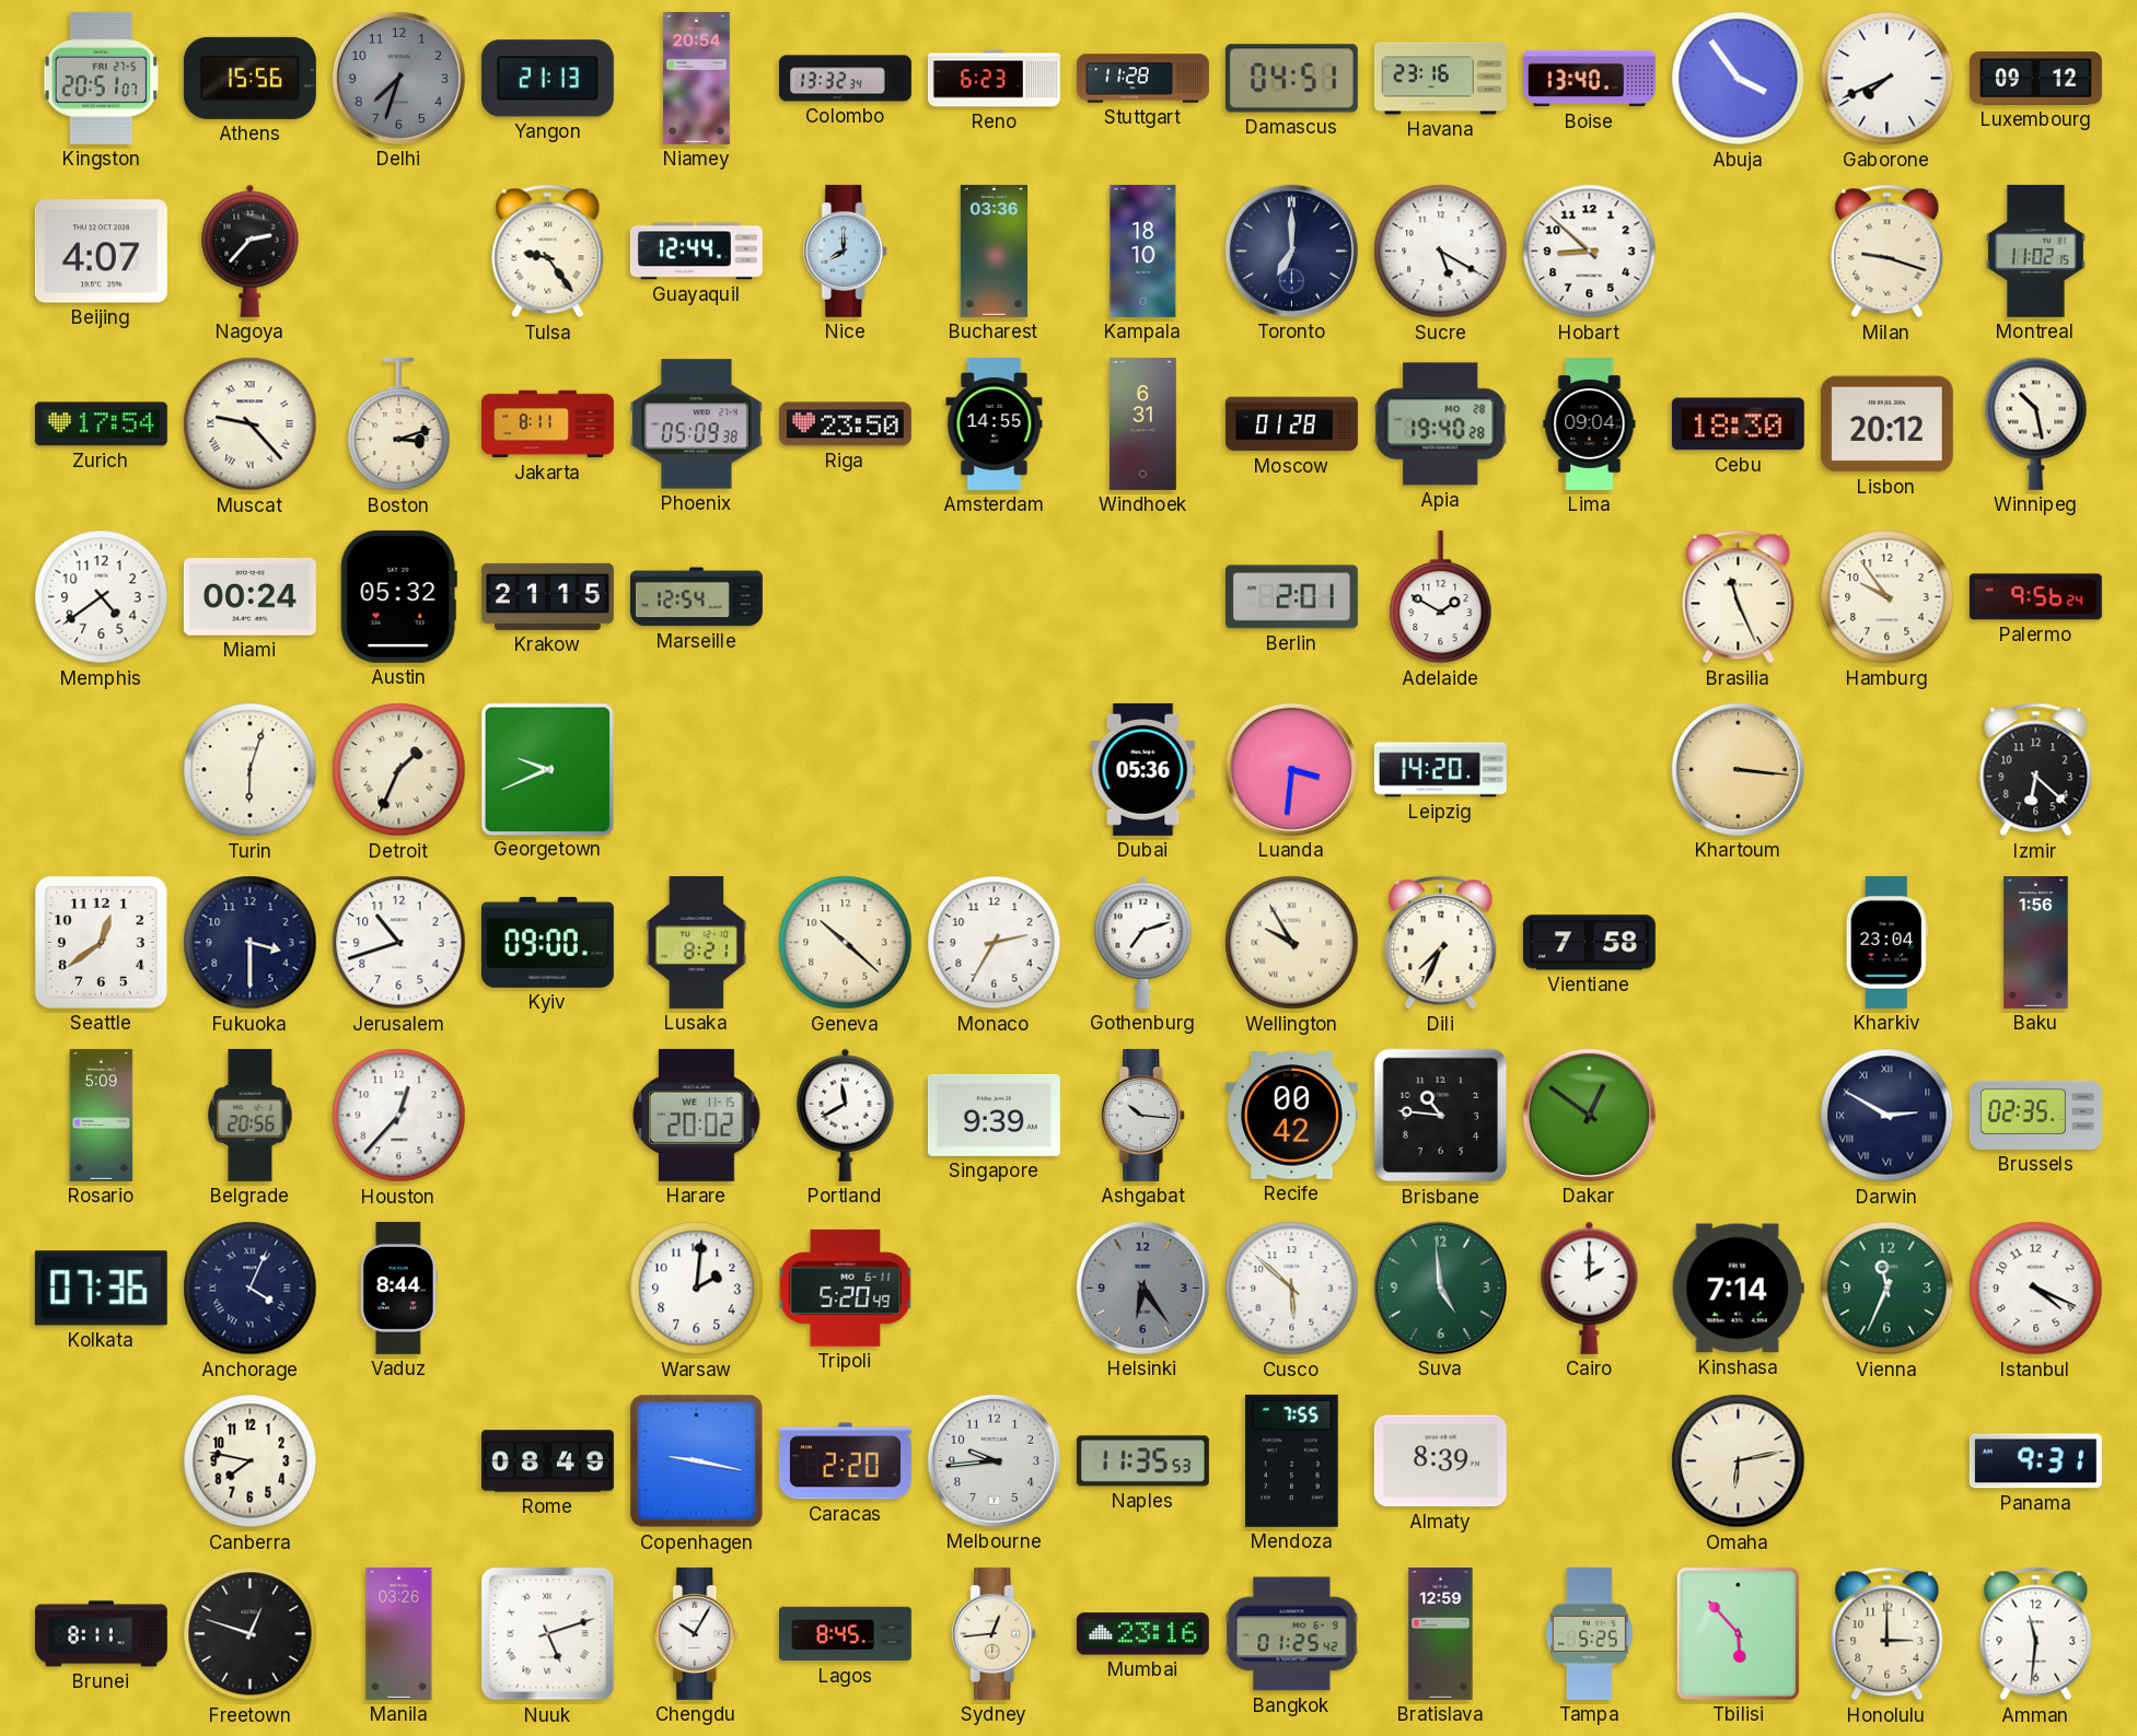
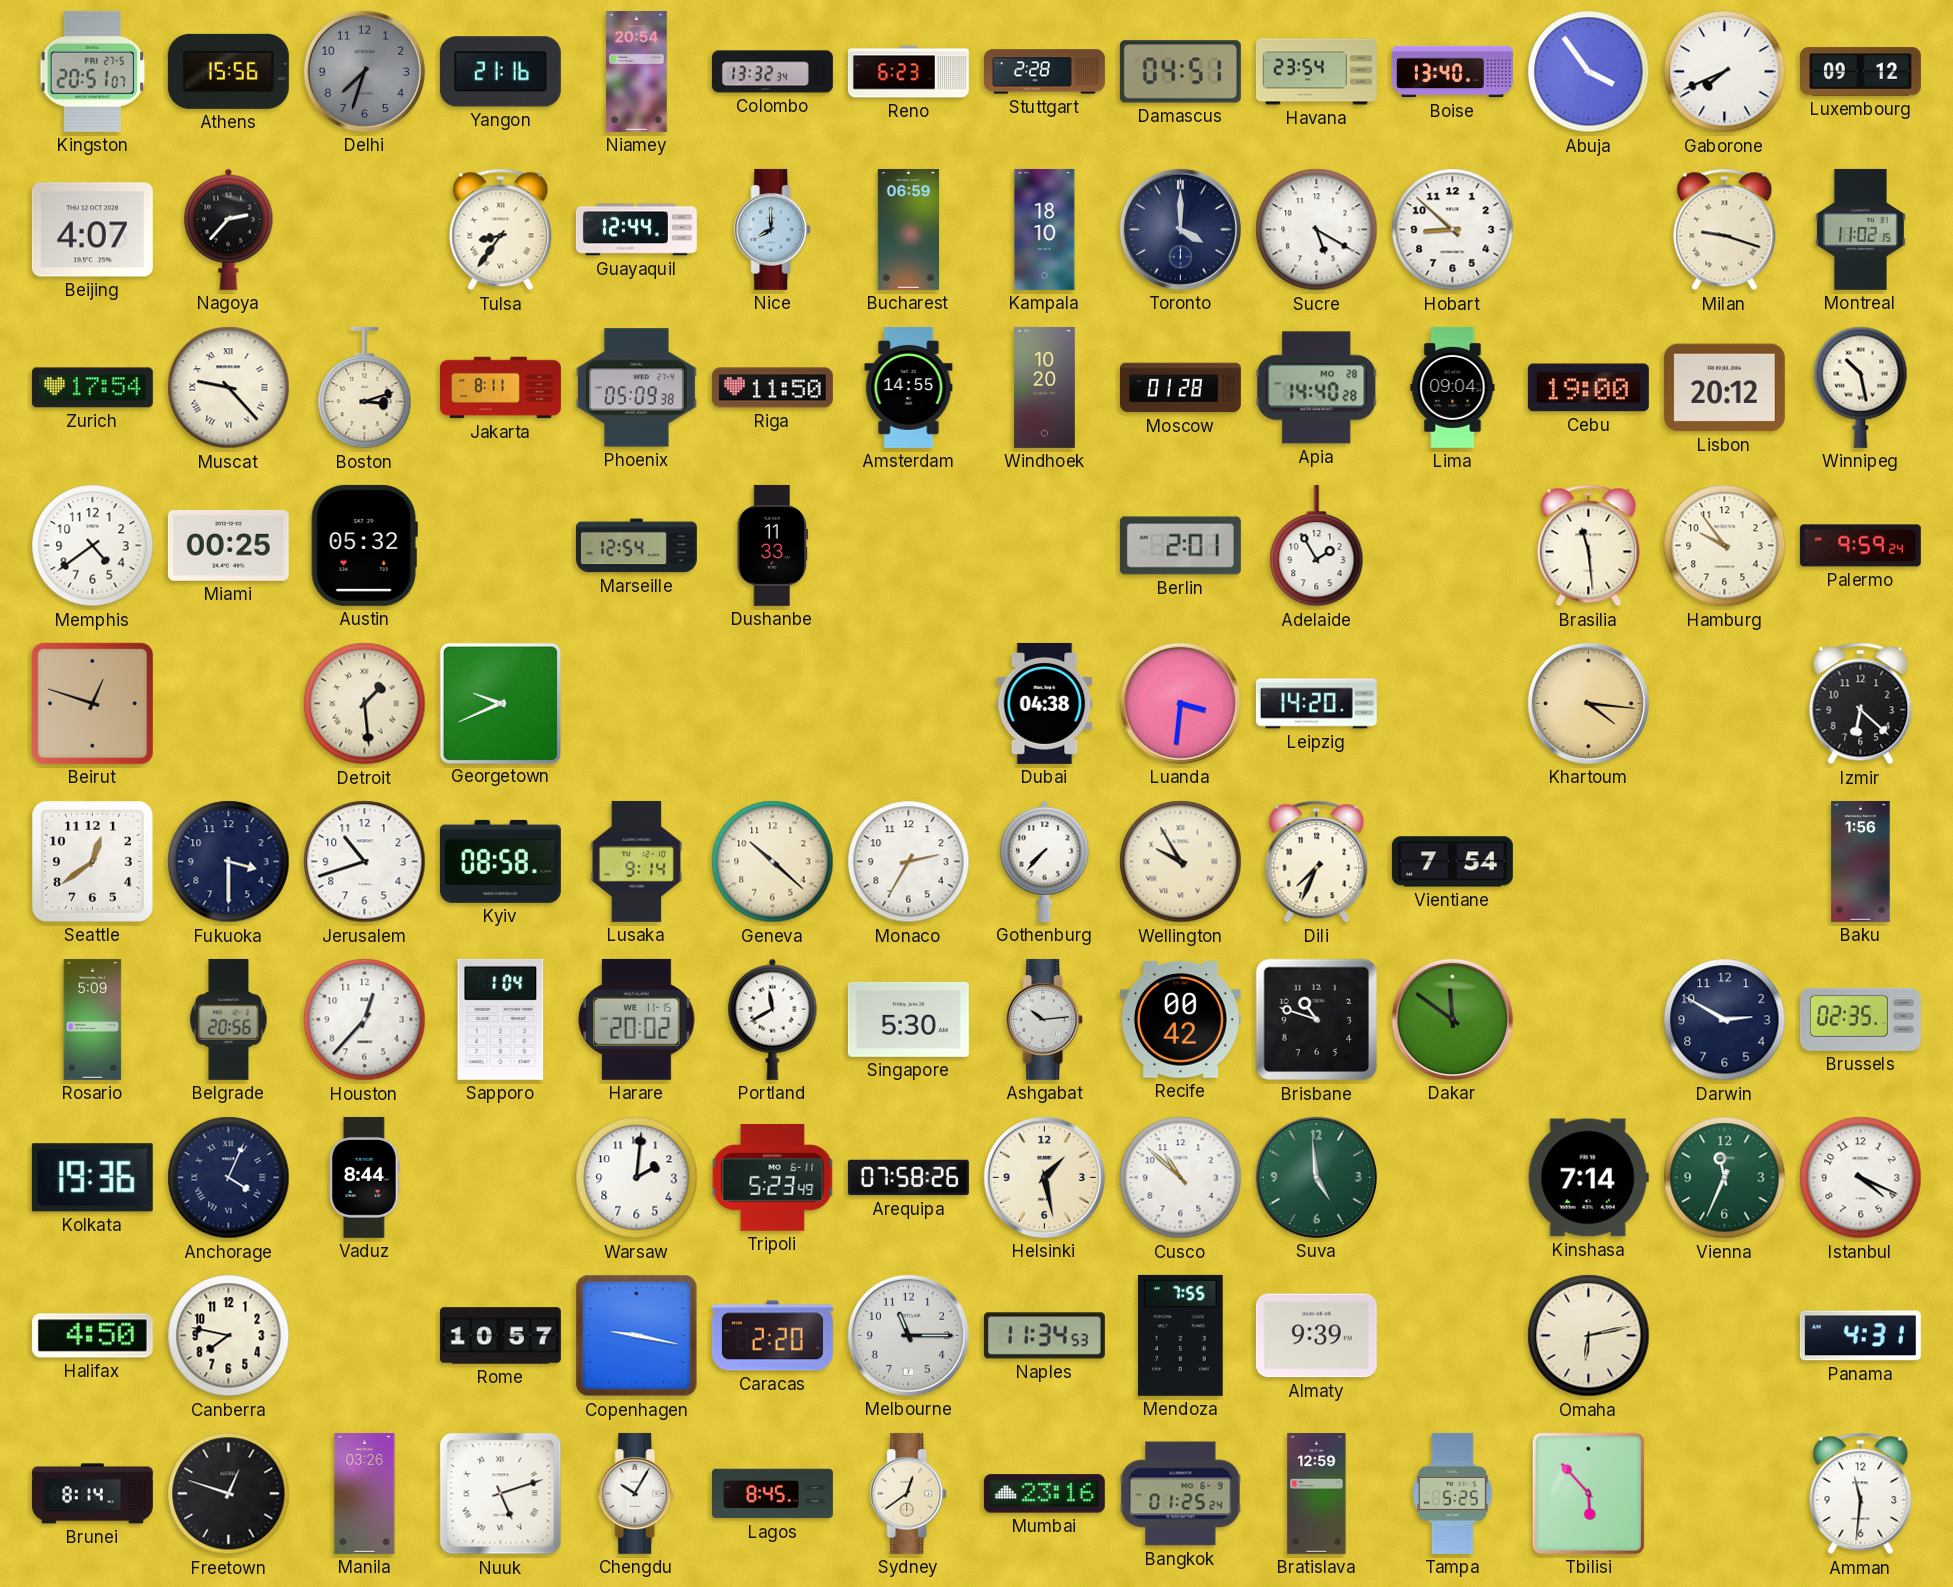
Yangon: 21:13 -> 21:16
Stuttgart: 11:28 -> 2:28
Havana: 23:16 -> 23:54
Tulsa: 9:24 -> 8:36
Bucharest: 03:36 -> 06:59
Toronto: 7:00 -> 4:00
Riga: 23:50 -> 11:50
Windhoek: 6:31 -> 10:20
Apia: 19:40 -> 14:40
Cebu: 18:30 -> 19:00
Miami: 00:24 -> 00:25
Krakow: 21:15 -> none
Dushanbe: none -> 11:33
Adelaide: 1:50 -> 1:55
Brasilia: 11:26 -> 11:29
Palermo: 9:56 -> 9:59
Beirut: none -> 12:48
Turin: 6:03 -> none
Detroit: 1:34 -> 1:29
Dubai: 05:36 -> 04:38
Khartoum: 3:16 -> 4:16
Kyiv: 09:00 -> 08:58
Lusaka: 8:21 -> 9:14
Gothenburg: 7:12 -> 7:37
Vientiane: 7:58 -> 7:54
Kharkiv: 23:04 -> none
Sapporo: none -> 1:04
Singapore: 9:39 -> 5:30
Ashgabat: 10:16 -> 10:14
Brisbane: 10:46 -> 10:48
Dakar: 12:51 -> 11:51
Darwin numerals: Roman -> Arabic
Kolkata: 07:36 -> 19:36
Tripoli: 5:20 -> 5:23
Arequipa: none -> 07:58
Helsinki: 6:24 -> 1:28
Helsinki dial: grey -> cream
Cusco: 5:52 -> 10:52
Cairo: 2:00 -> none
Halifax: none -> 4:50
Rome: 08:49 -> 10:57
Melbourne: 9:44 -> 11:15
Naples: 11:35 -> 11:34
Almaty: 8:39 -> 9:39
Panama: 9:31 -> 4:31
Brunei: 8:11 -> 8:14
Sydney: 12:44 -> 12:39
Bangkok: 01:25:42 -> 01:25:24
Honolulu: 3:00 -> none
